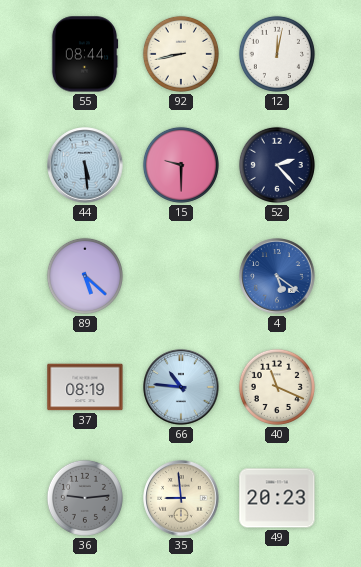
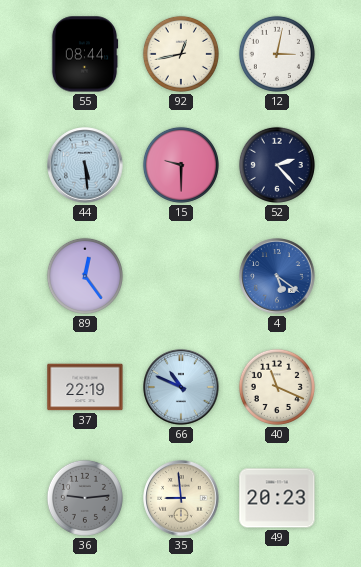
92: 8:43 -> 12:43
12: 12:02 -> 3:02
89: 5:22 -> 12:24
37: 08:19 -> 22:19
66: 10:46 -> 10:49
